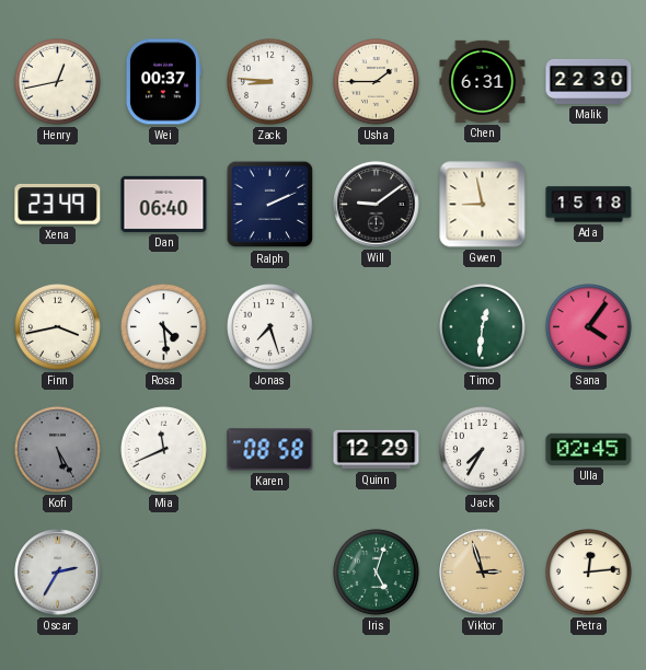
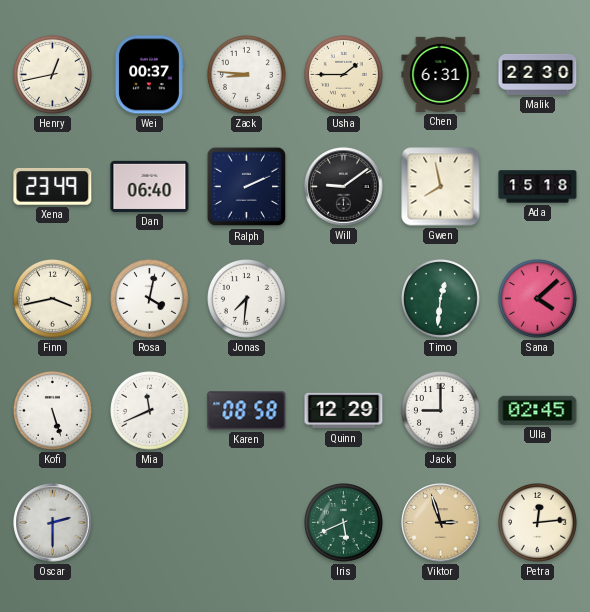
Gwen: 8:58 -> 7:58
Rosa: 4:29 -> 4:02
Jonas: 7:27 -> 7:31
Sana: 4:06 -> 4:08
Kofi: 5:25 -> 5:27
Kofi dial: grey -> white
Jack: 7:35 -> 9:00
Oscar: 2:35 -> 2:30
Iris: 5:03 -> 5:41
